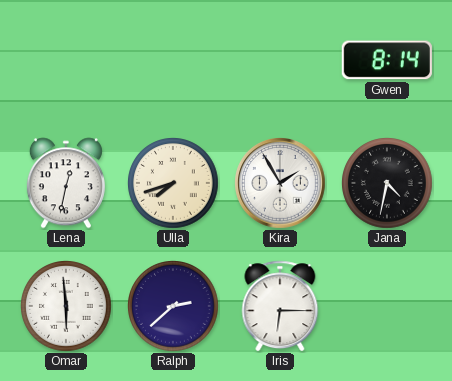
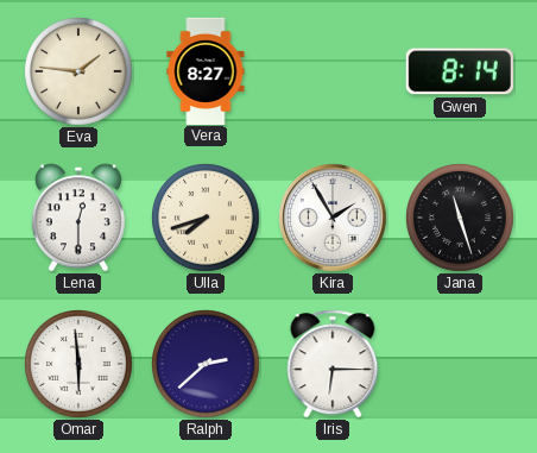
Eva: none -> 1:46
Vera: none -> 8:27
Lena: 12:32 -> 12:30
Jana: 4:32 -> 11:27
